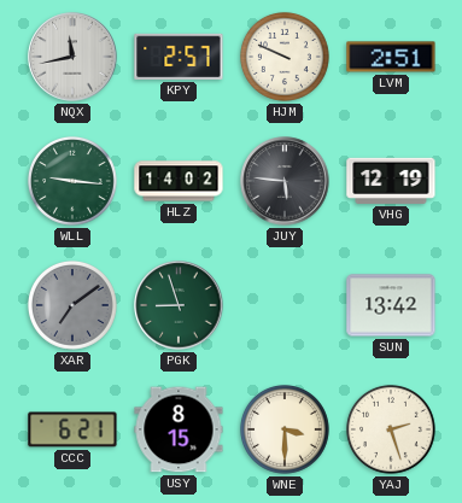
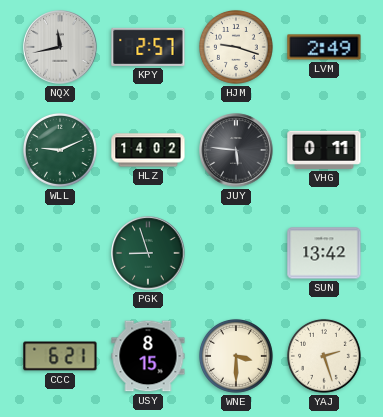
HJM: 9:49 -> 9:18
LVM: 2:51 -> 2:49
WLL: 9:16 -> 9:11
VHG: 12:19 -> 0:11
XAR: 7:09 -> none
